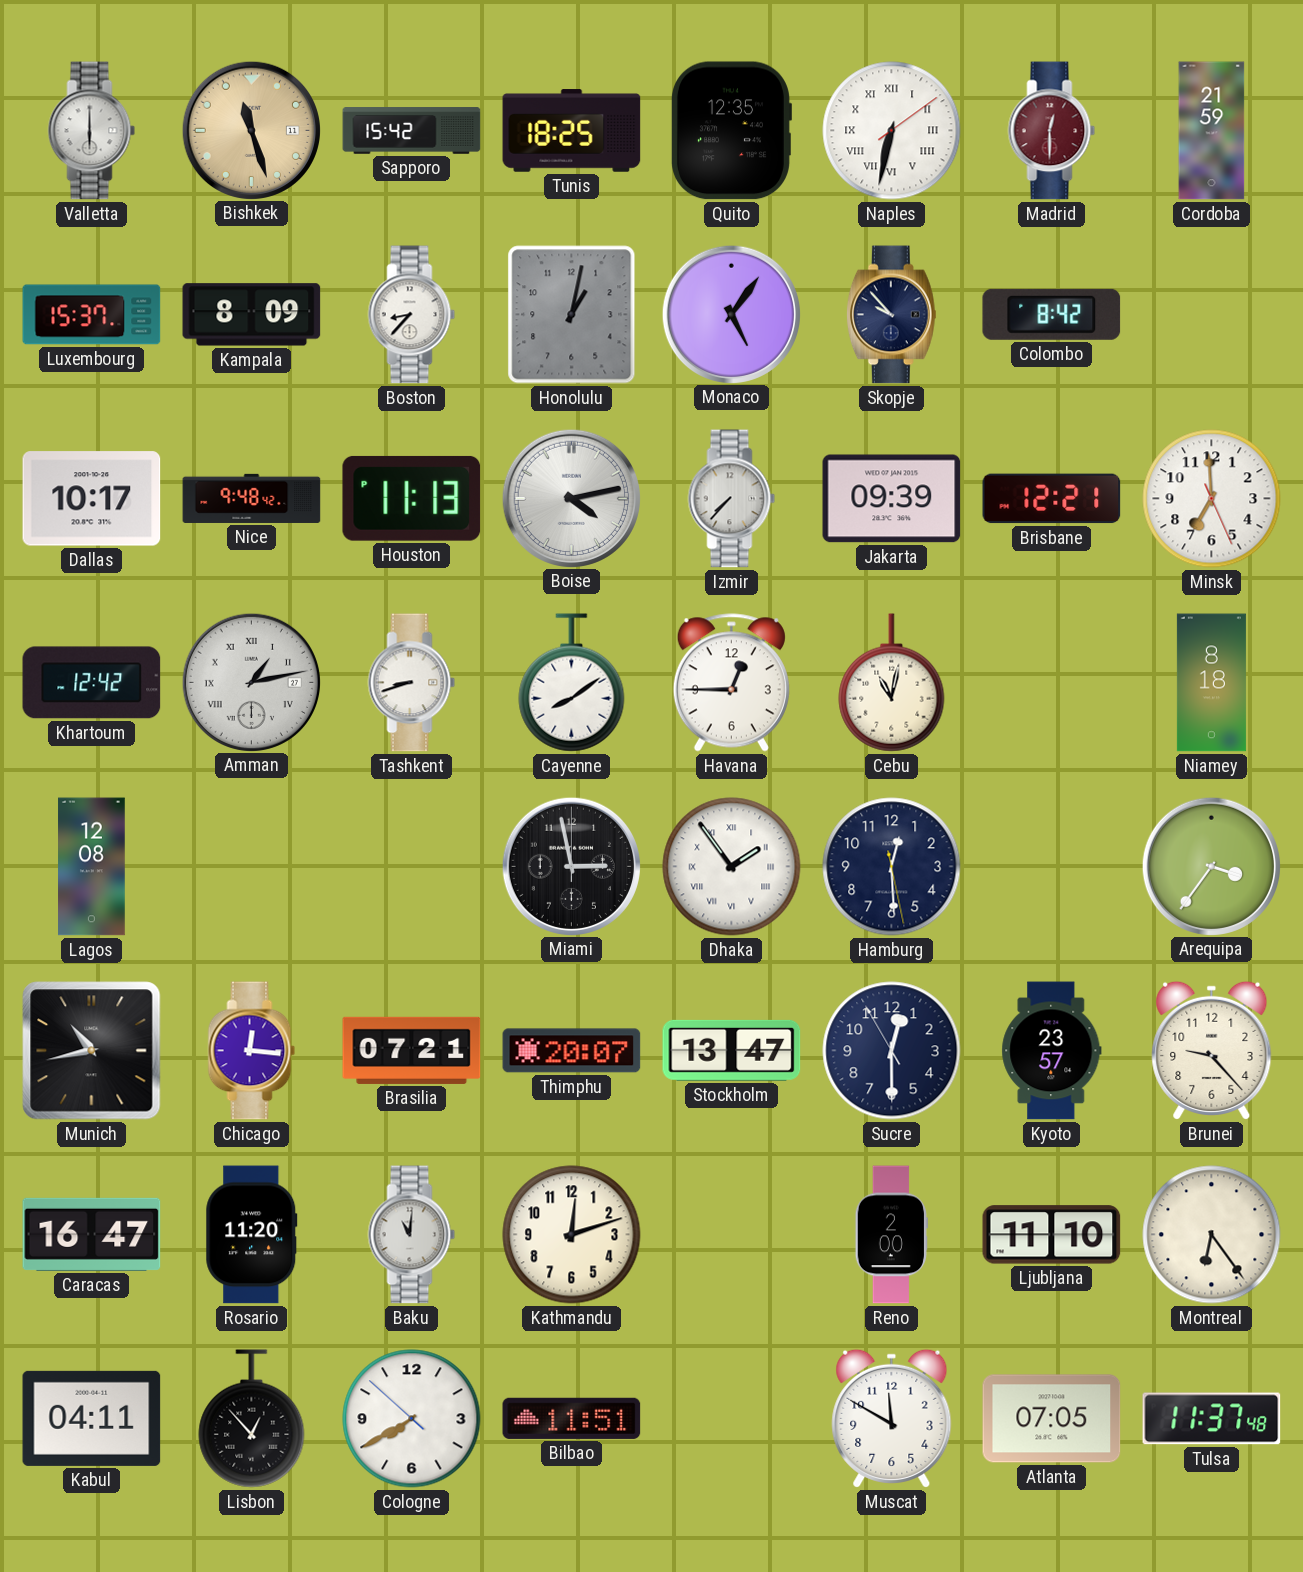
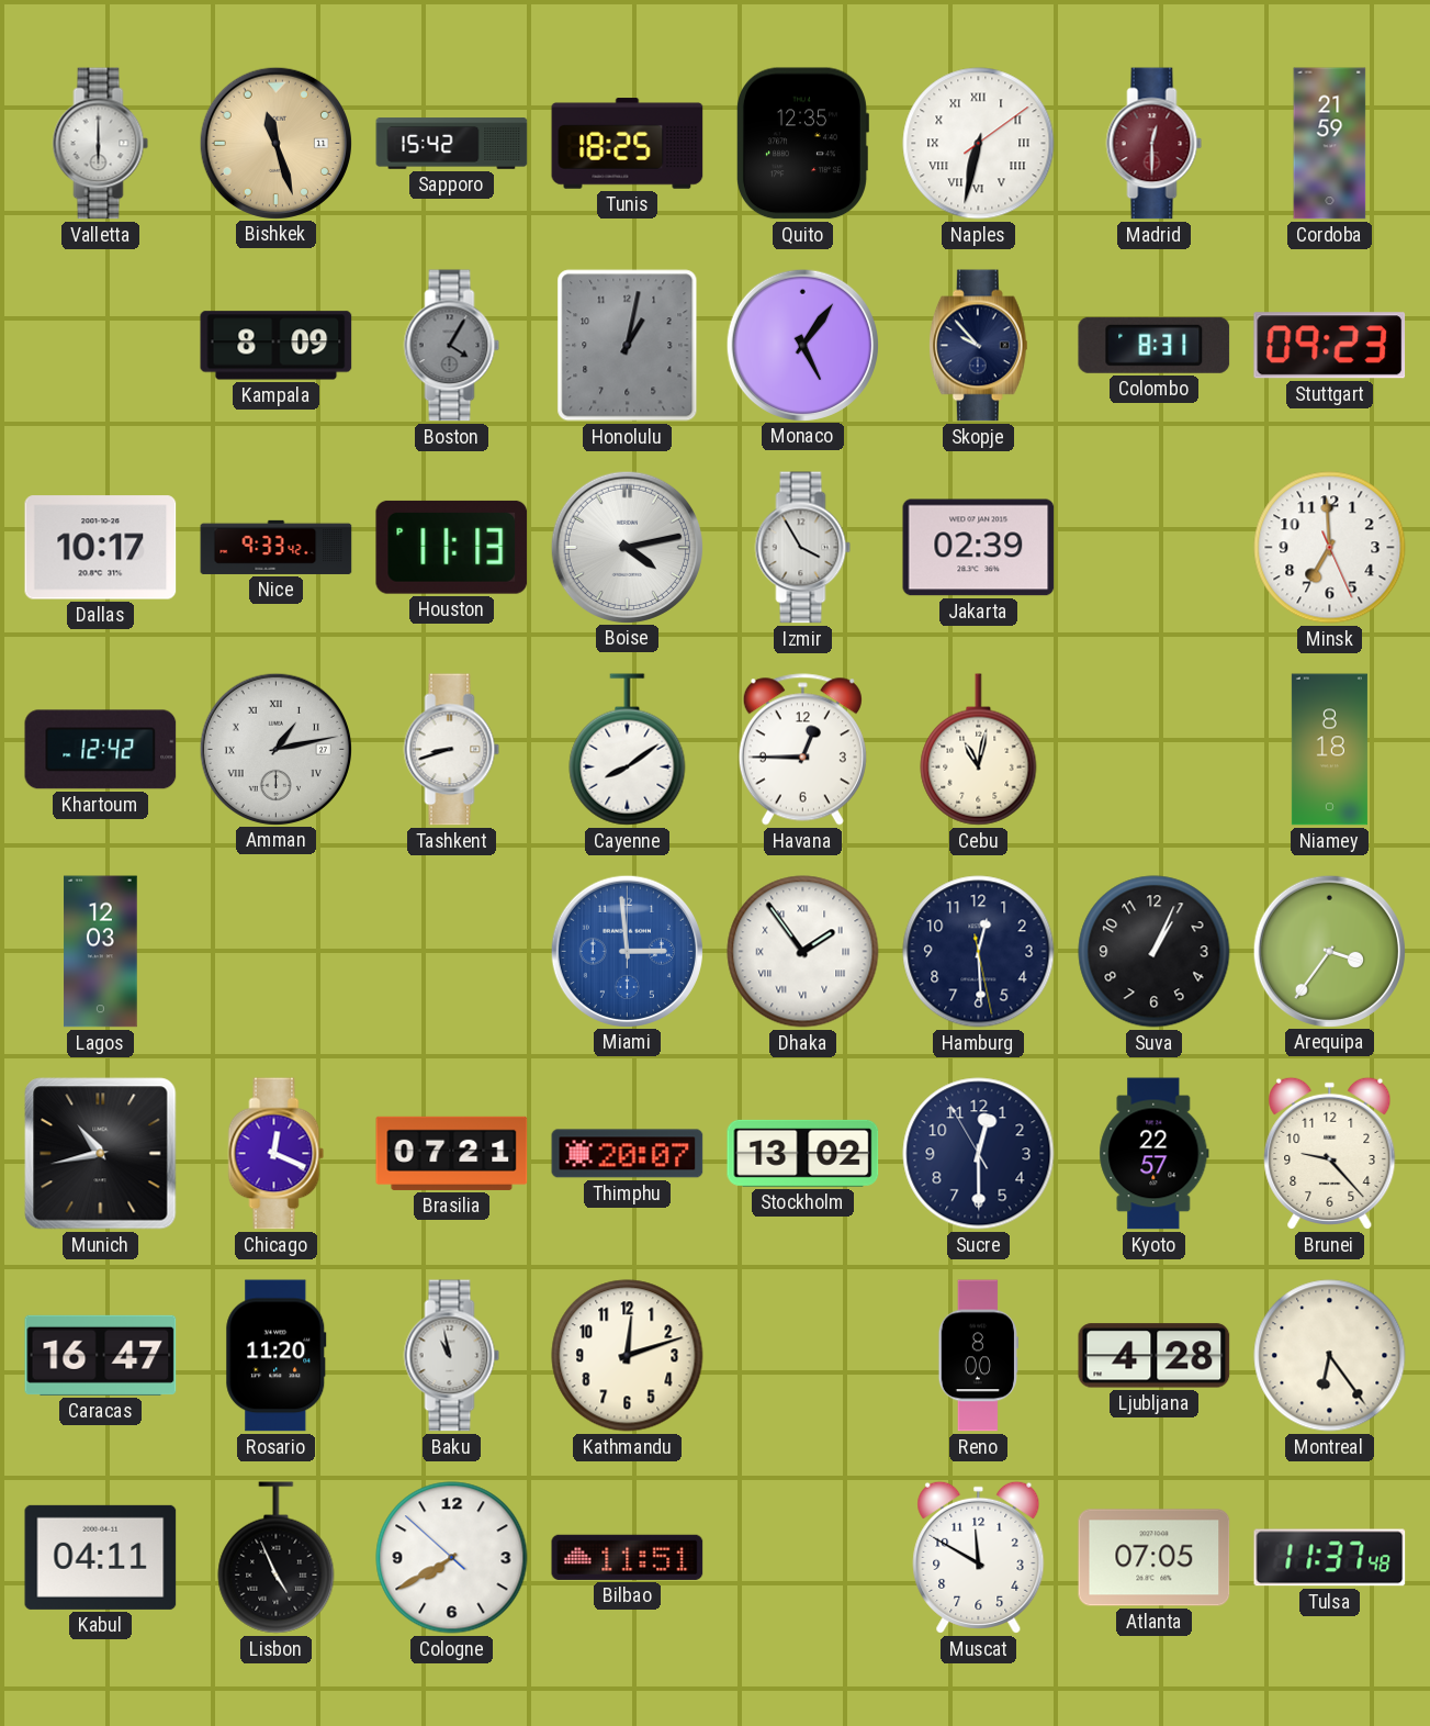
Luxembourg: 15:37 -> none
Boston: 8:37 -> 4:05
Boston dial: white -> grey
Colombo: 8:42 -> 8:31
Stuttgart: none -> 09:23
Nice: 9:48 -> 9:33
Izmir: 7:37 -> 3:55
Jakarta: 09:39 -> 02:39
Brisbane: 12:21 -> none
Lagos: 12:08 -> 12:03
Miami: 2:58 -> 2:59
Miami dial: black -> blue
Suva: none -> 1:04
Chicago: 12:16 -> 12:19
Stockholm: 13:47 -> 13:02
Kyoto: 23:57 -> 22:57
Baku: 11:01 -> 10:58
Reno: 2:00 -> 8:00
Ljubljana: 11:10 -> 4:28
Lisbon: 12:53 -> 4:56
